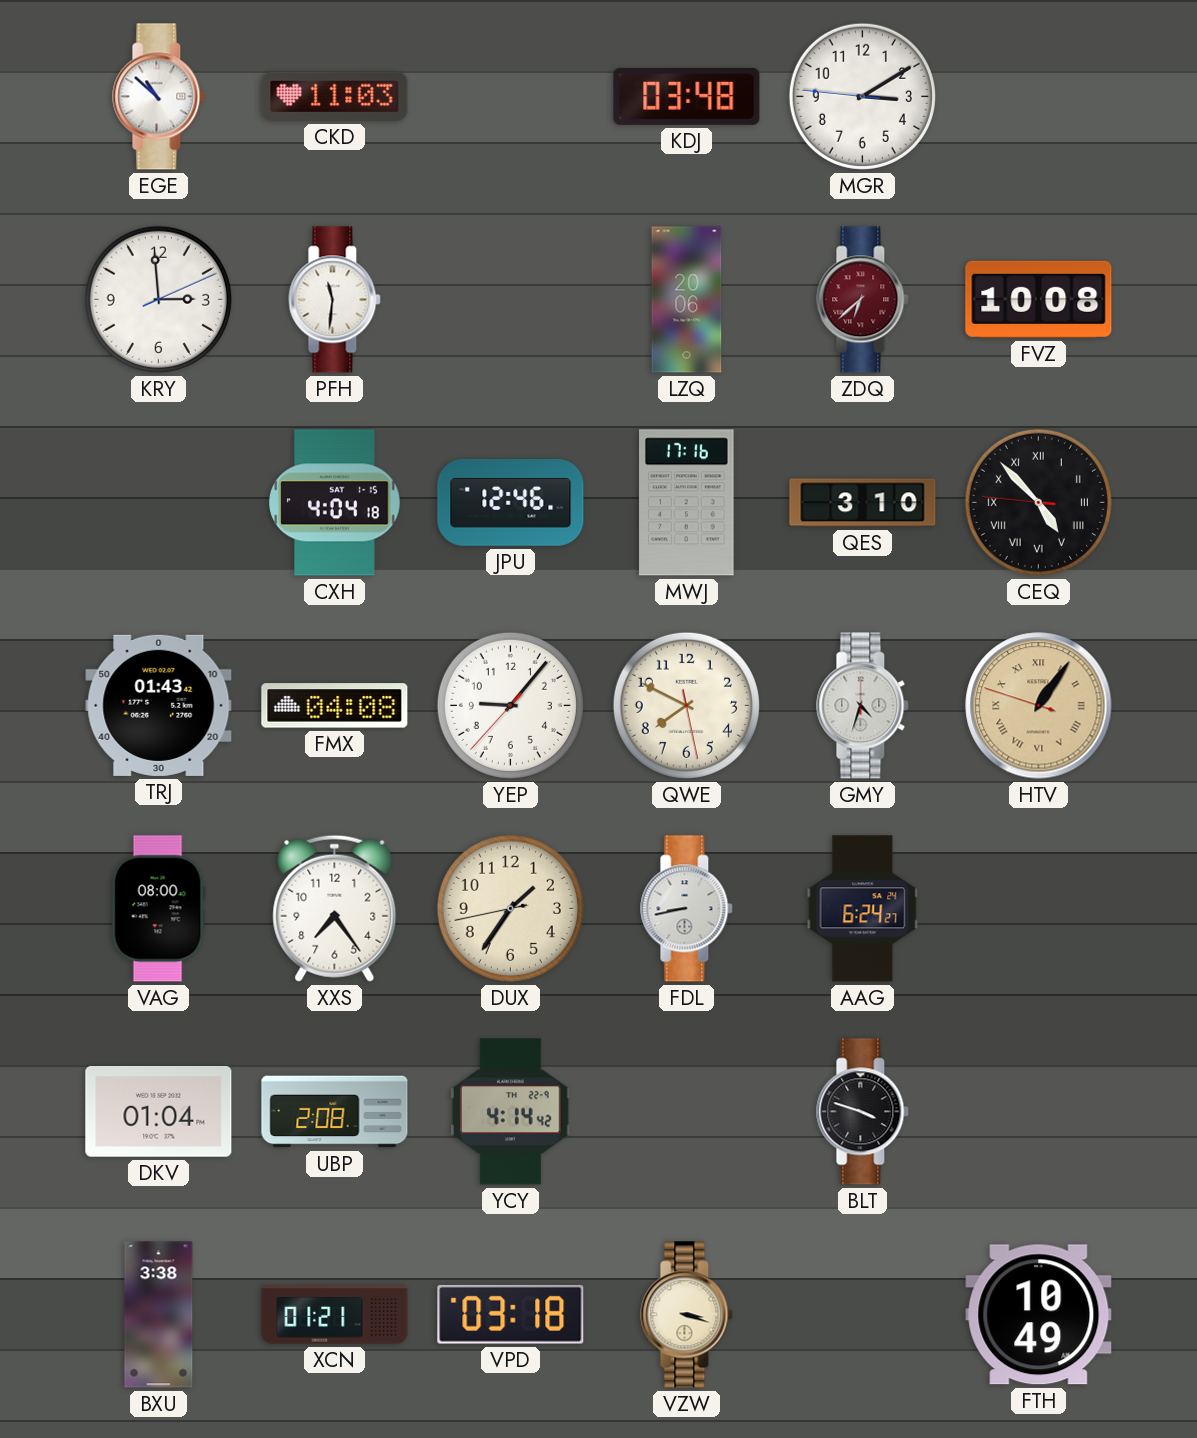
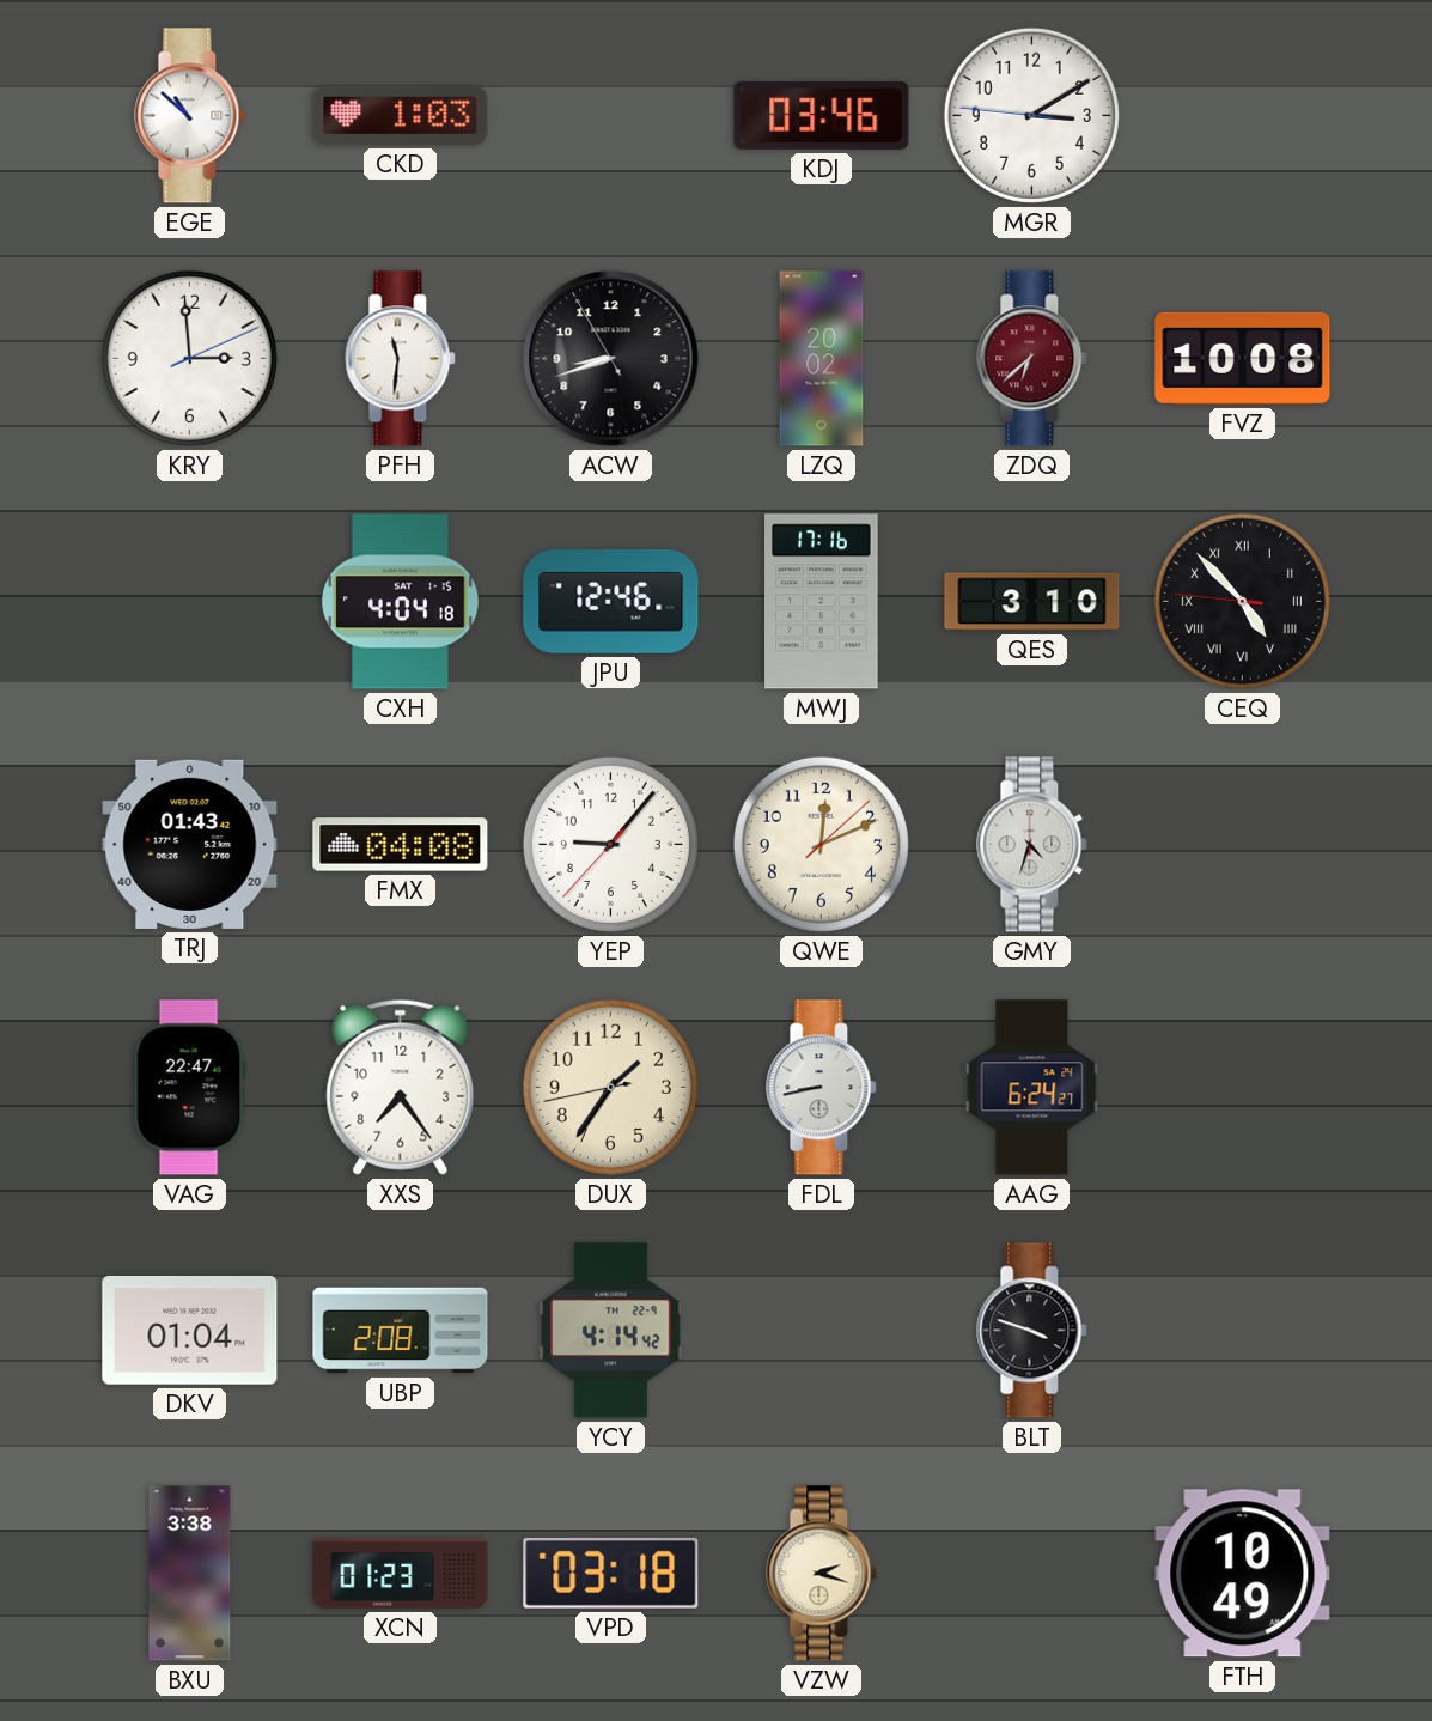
CKD: 11:03 -> 1:03
KDJ: 03:48 -> 03:46
ACW: none -> 8:41
LZQ: 20:06 -> 20:02
QWE: 7:49 -> 12:11
HTV: 1:05 -> none
VAG: 08:00 -> 22:47
XCN: 01:21 -> 01:23
VZW: 3:18 -> 2:18
